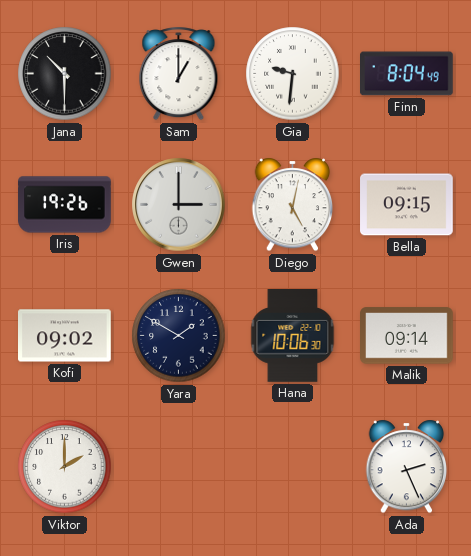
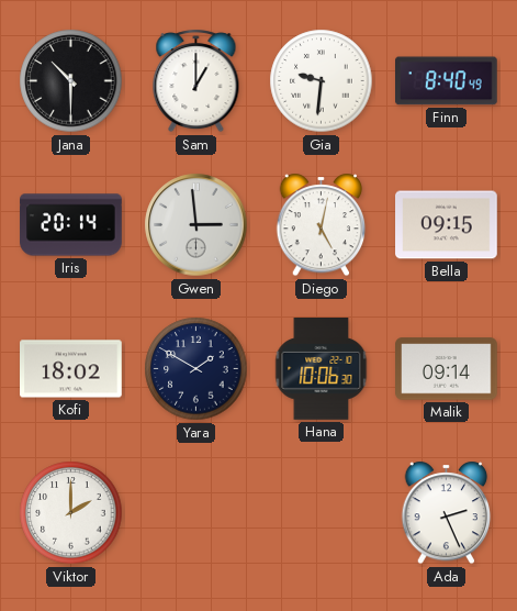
Finn: 8:04 -> 8:40
Iris: 19:26 -> 20:14
Gwen: 3:00 -> 2:59
Kofi: 09:02 -> 18:02
